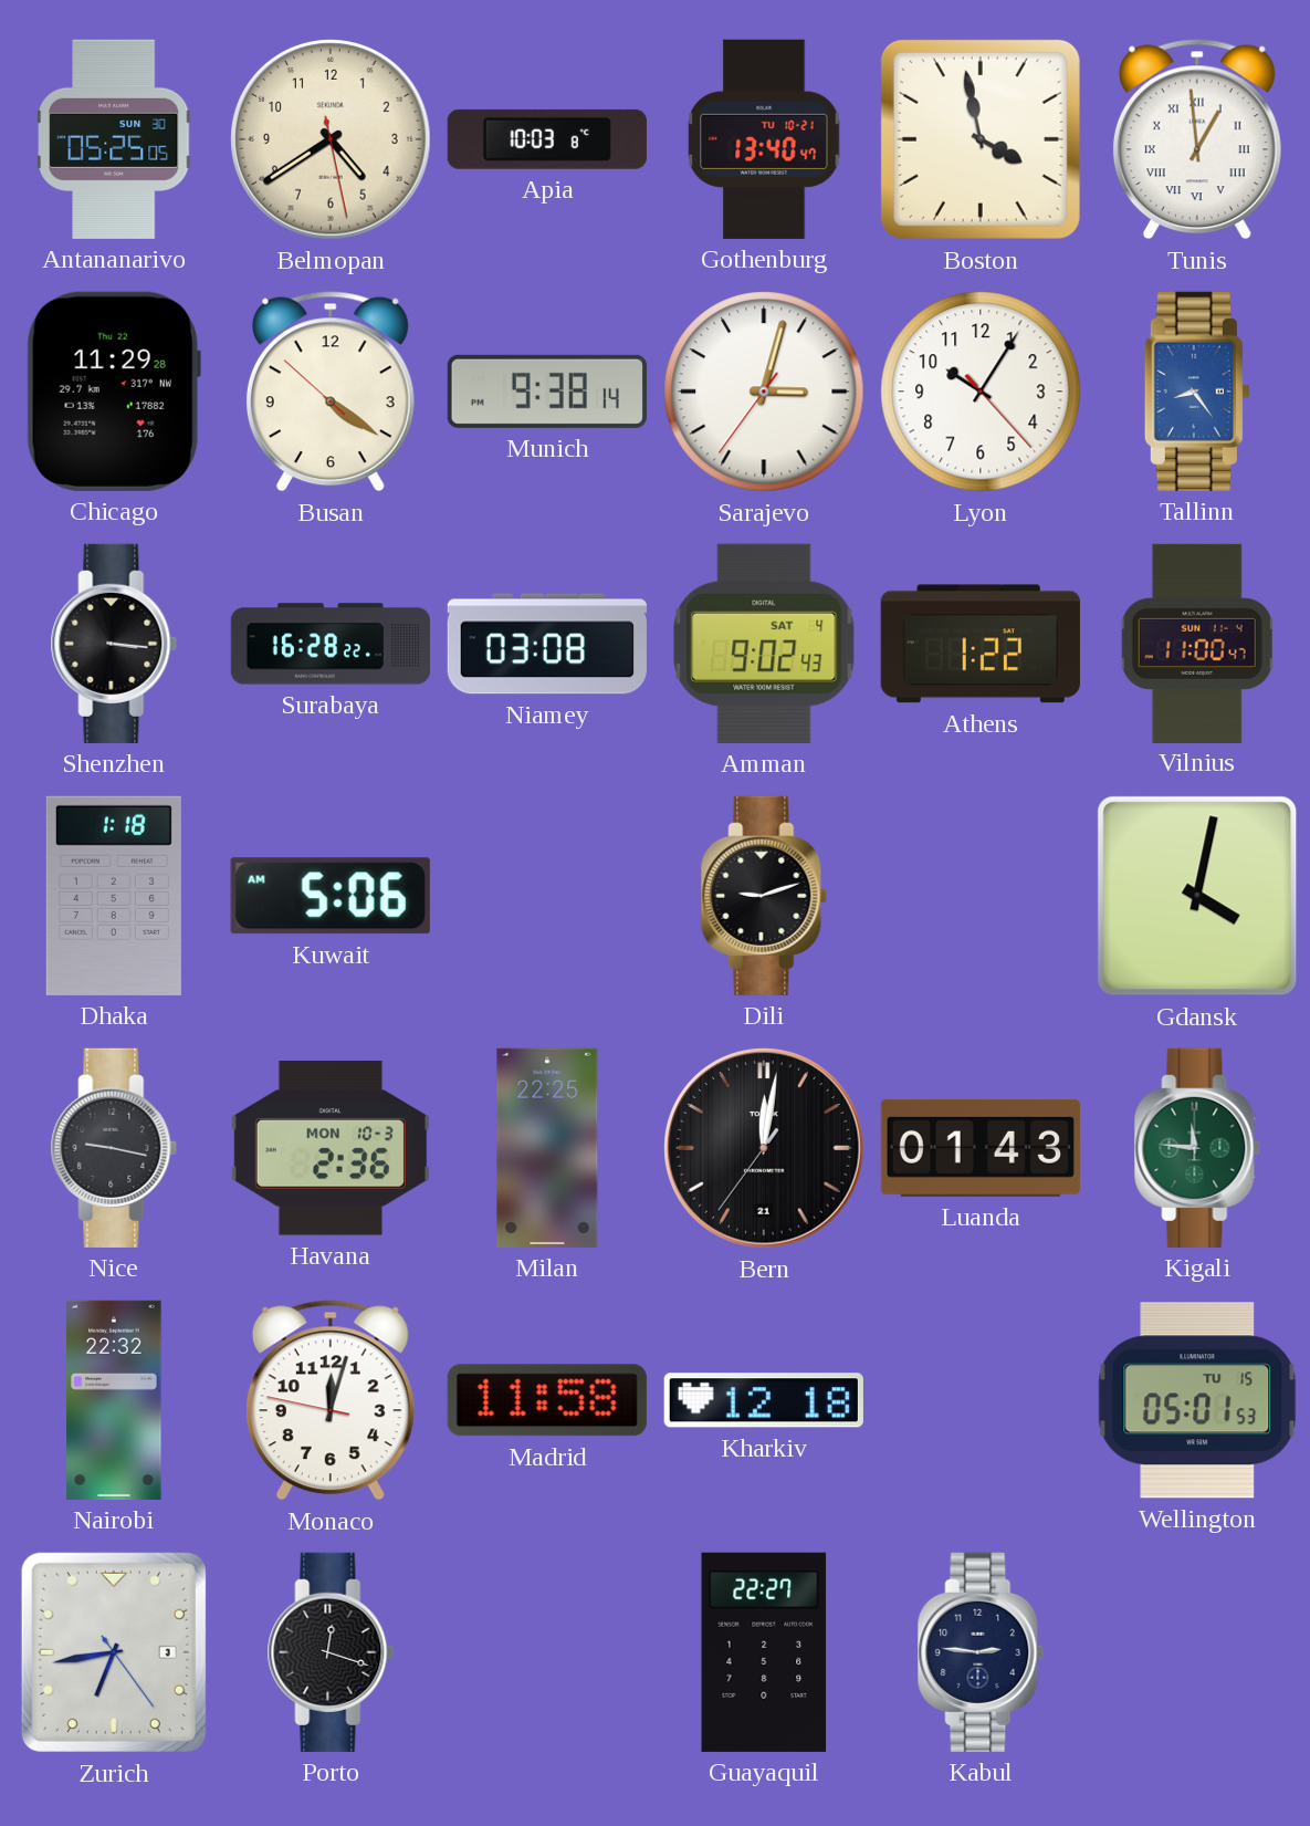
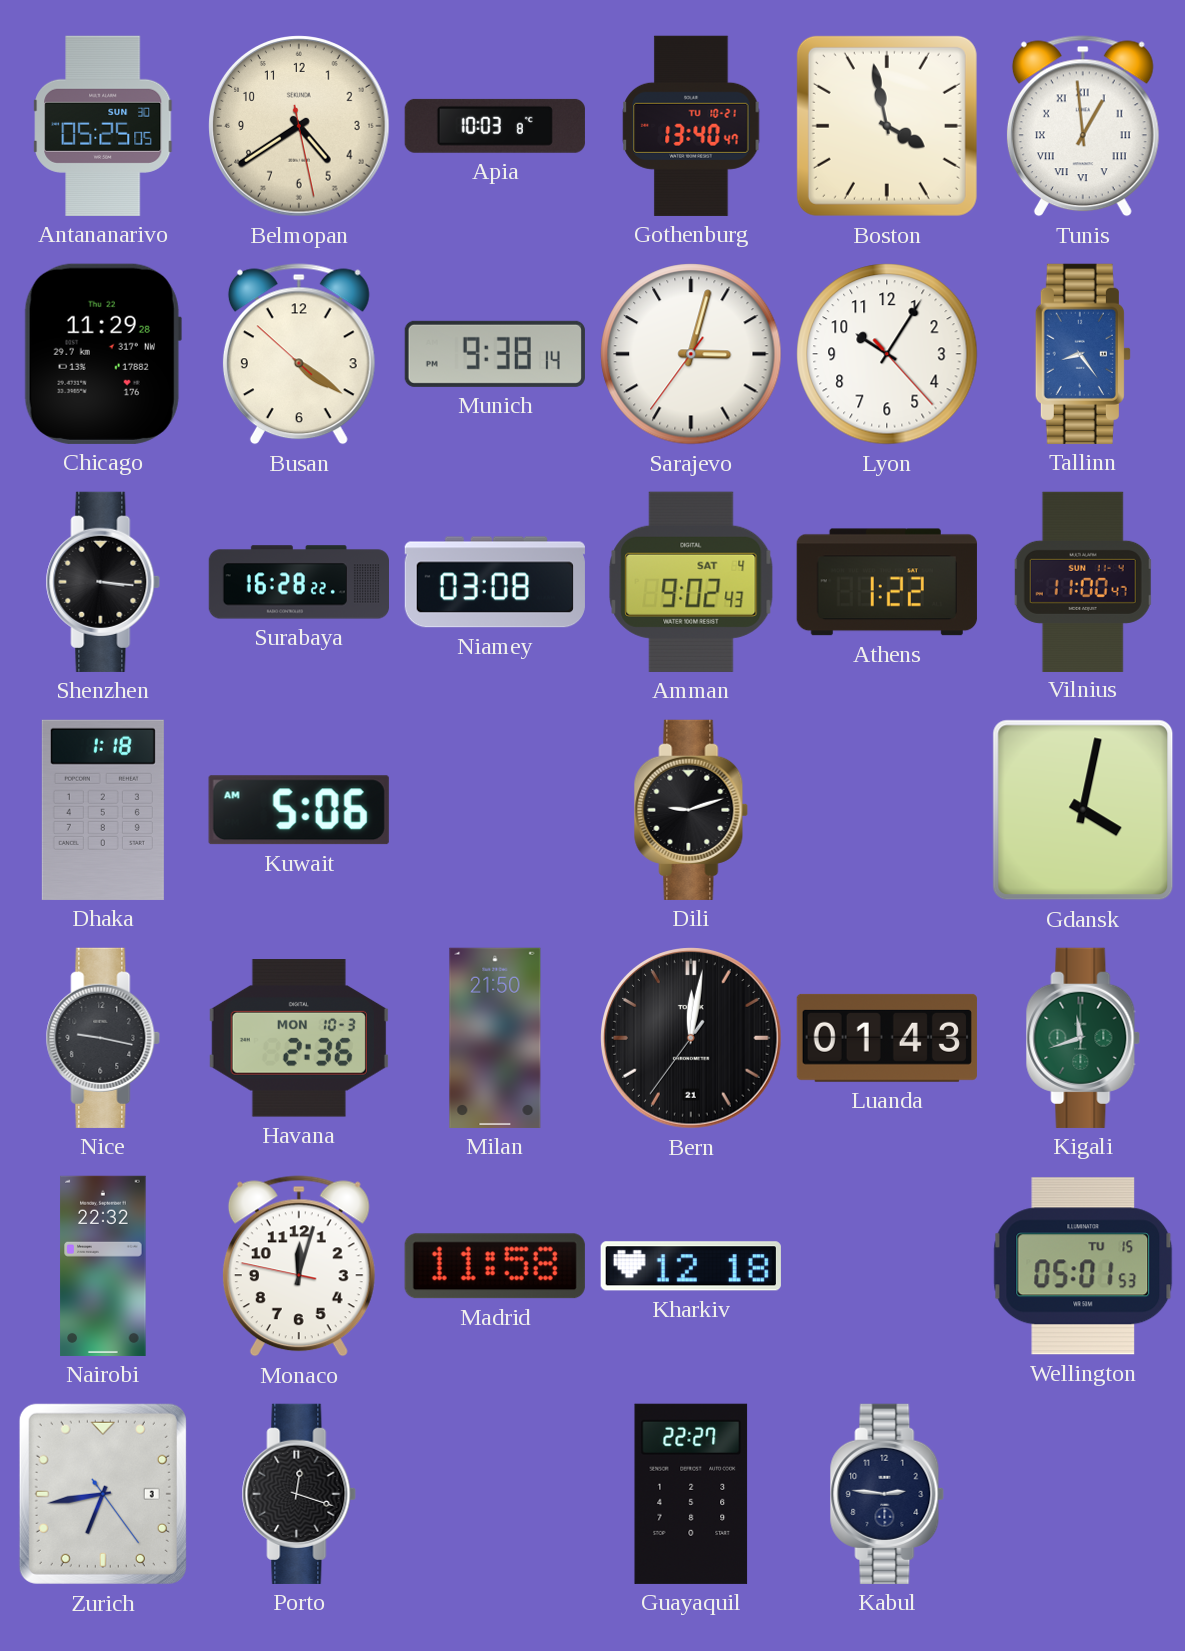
Milan: 22:25 -> 21:50
Kigali: 11:46 -> 11:42
